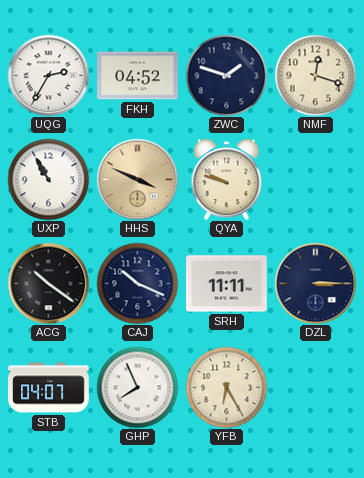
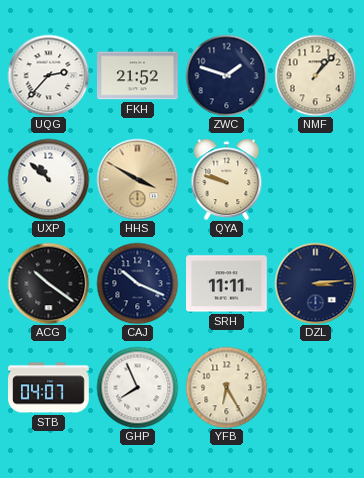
UQG: 2:35 -> 2:37
FKH: 04:52 -> 21:52
NMF: 12:18 -> 1:07
UXP: 10:55 -> 10:52
HHS: 3:49 -> 3:50
DZL: 3:15 -> 3:14
